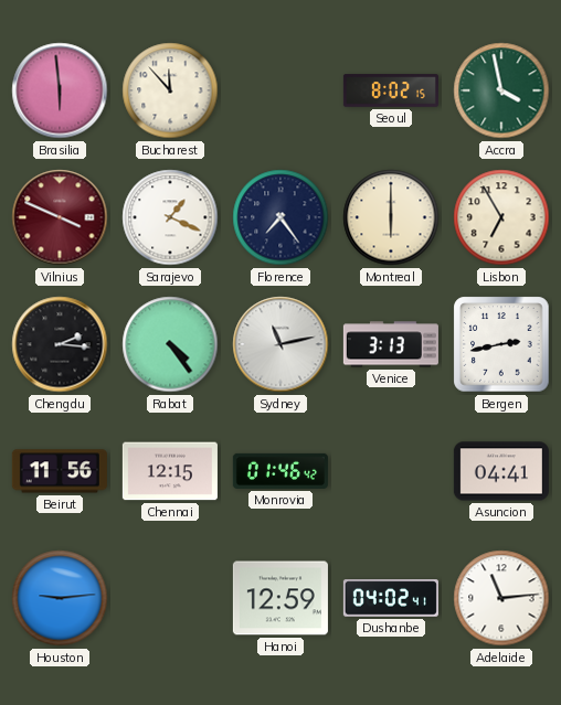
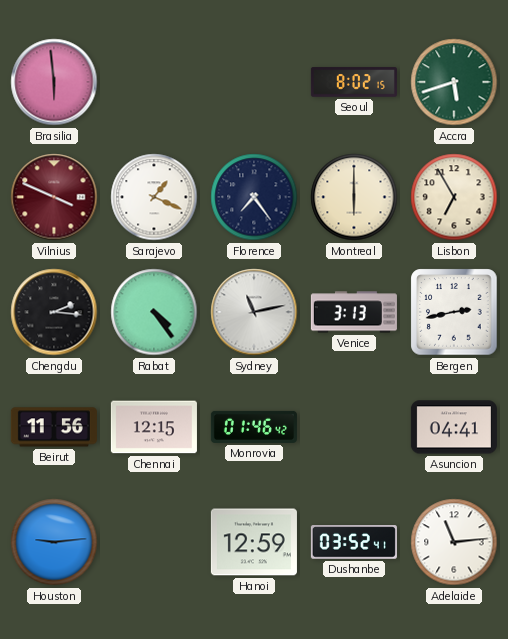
Bucharest: 11:53 -> none
Accra: 3:58 -> 5:42
Dushanbe: 04:02 -> 03:52
